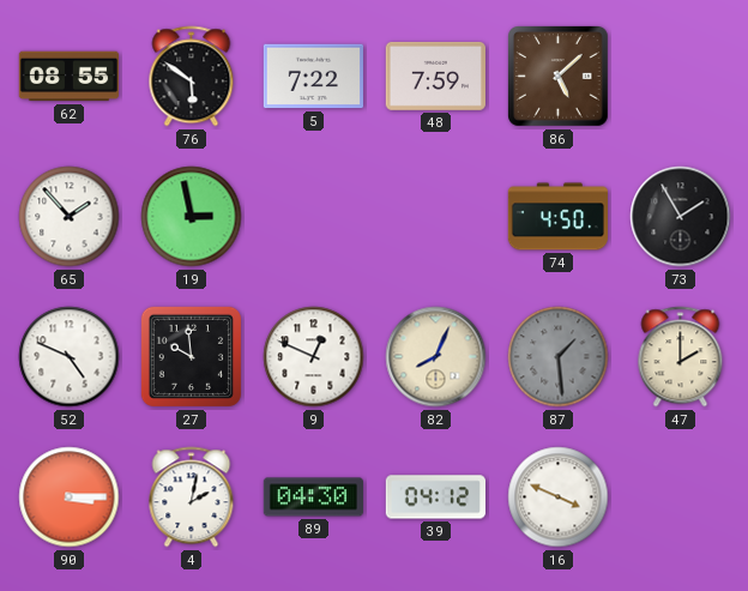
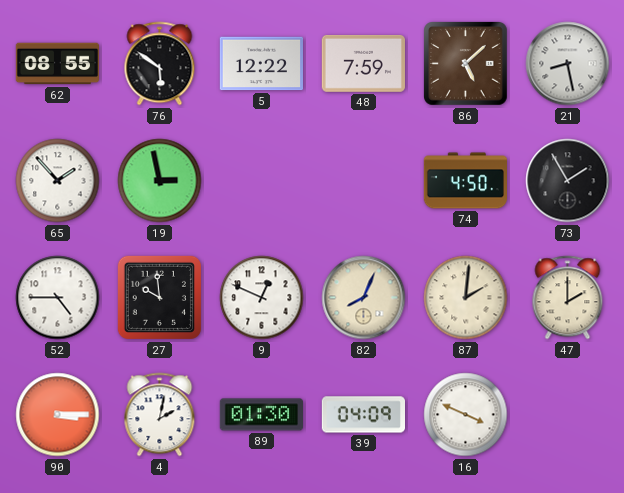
5: 7:22 -> 12:22
21: none -> 8:28
52: 4:49 -> 4:45
87: 1:29 -> 2:01
87 dial: grey -> cream
89: 04:30 -> 01:30
39: 04:12 -> 04:09
